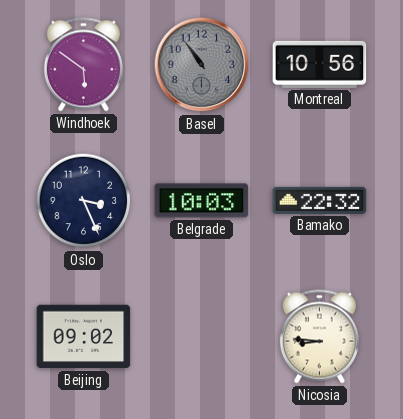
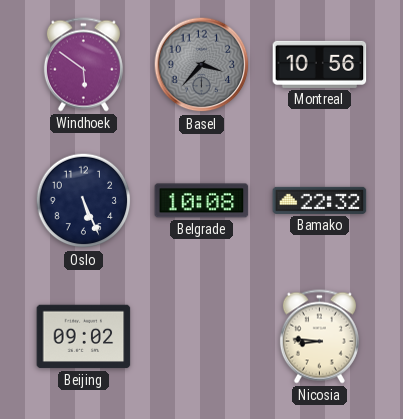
Basel: 10:54 -> 3:37
Oslo: 3:26 -> 5:26
Belgrade: 10:03 -> 10:08
